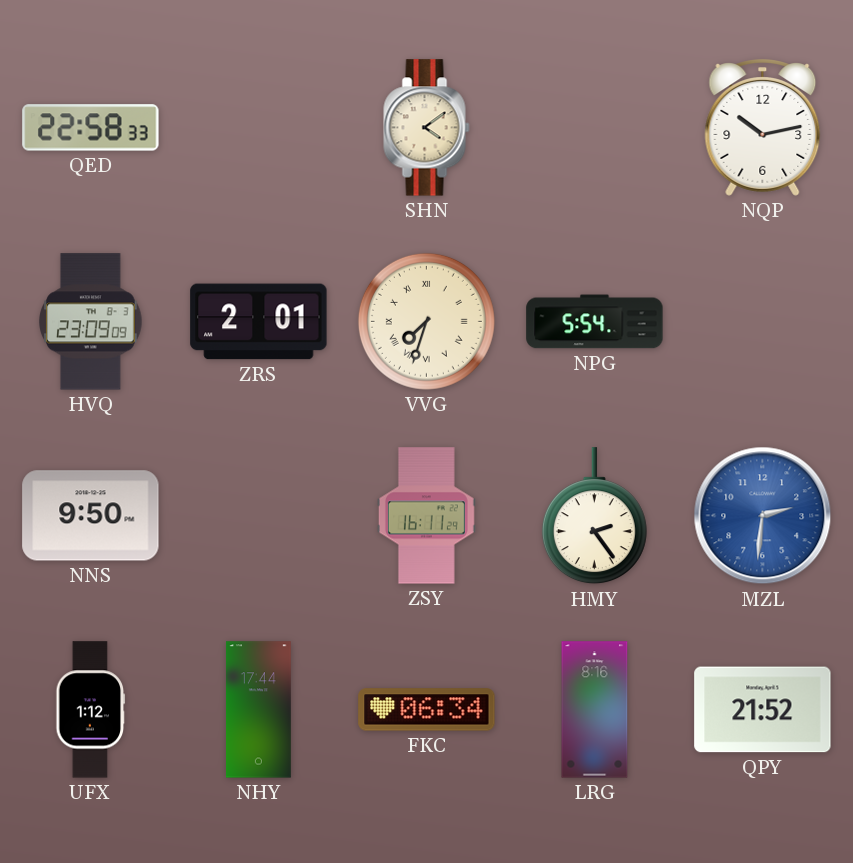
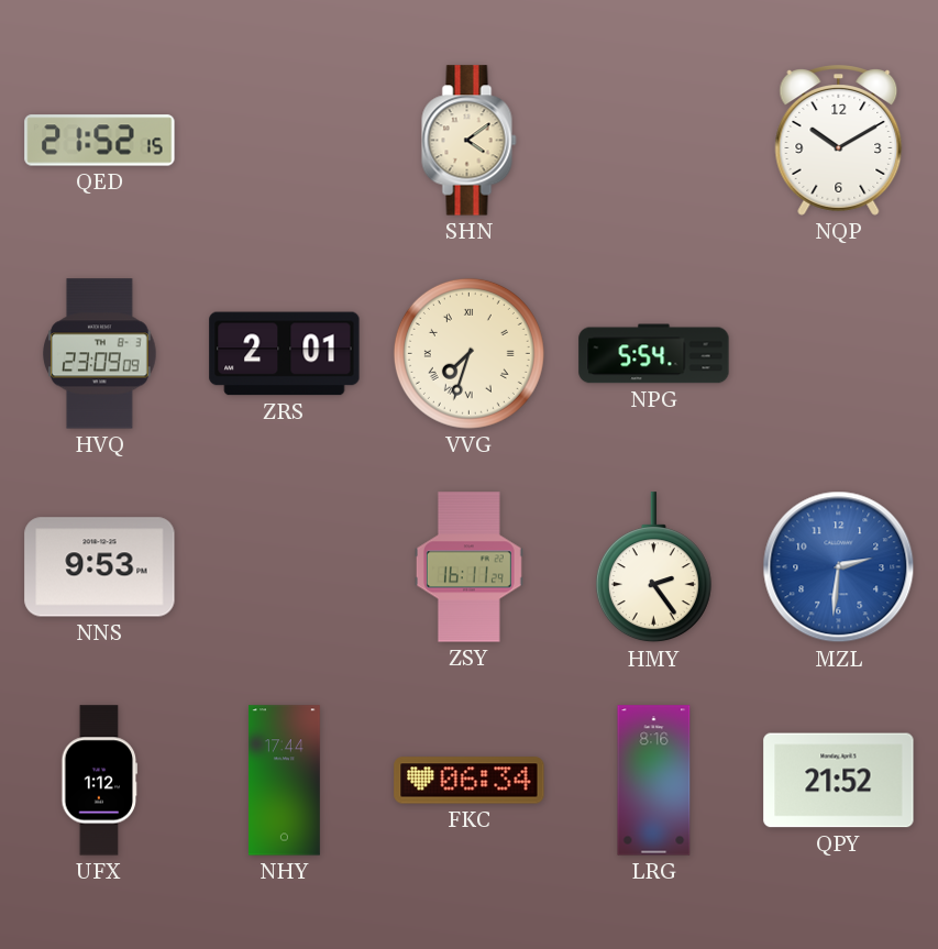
QED: 22:58 -> 21:52
NQP: 10:13 -> 10:10
NNS: 9:50 -> 9:53
